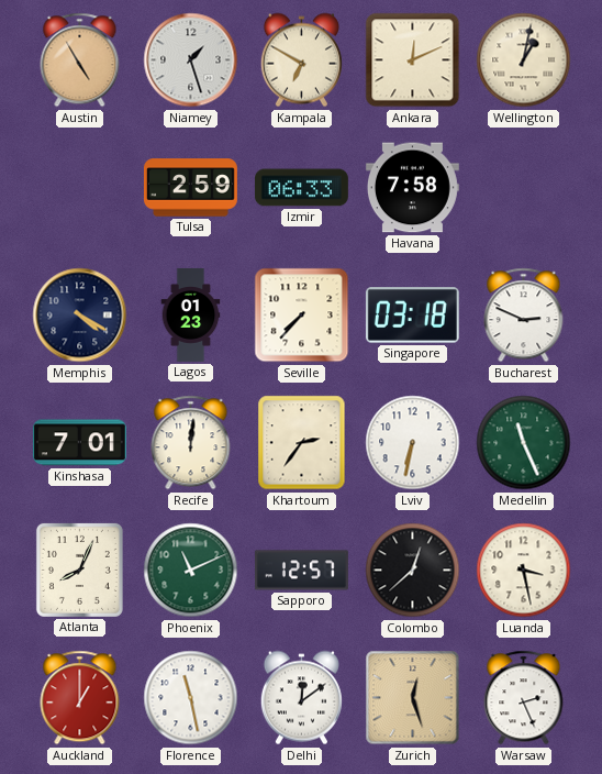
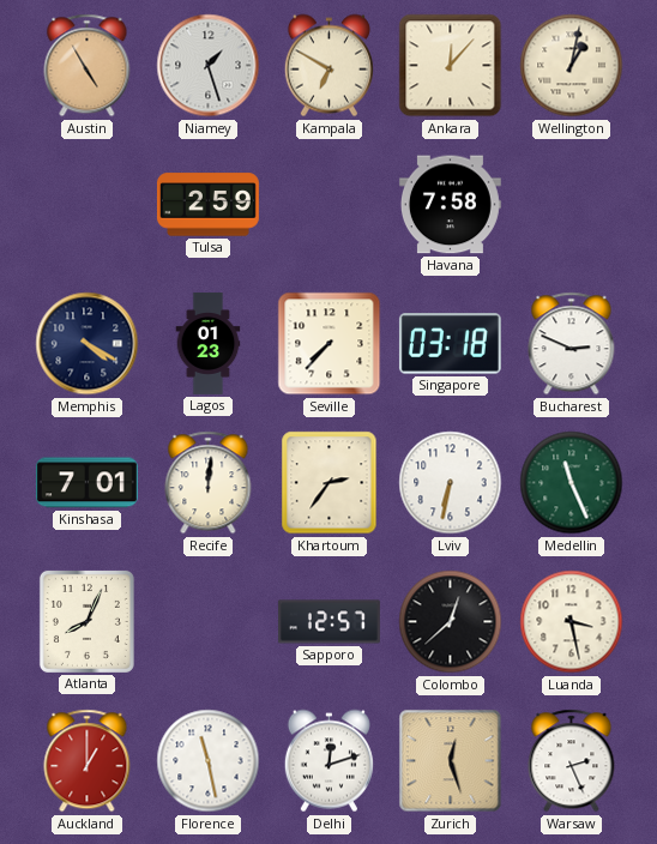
Ankara: 12:11 -> 12:07
Izmir: 06:33 -> none
Phoenix: 11:11 -> none
Delhi: 12:09 -> 12:12
